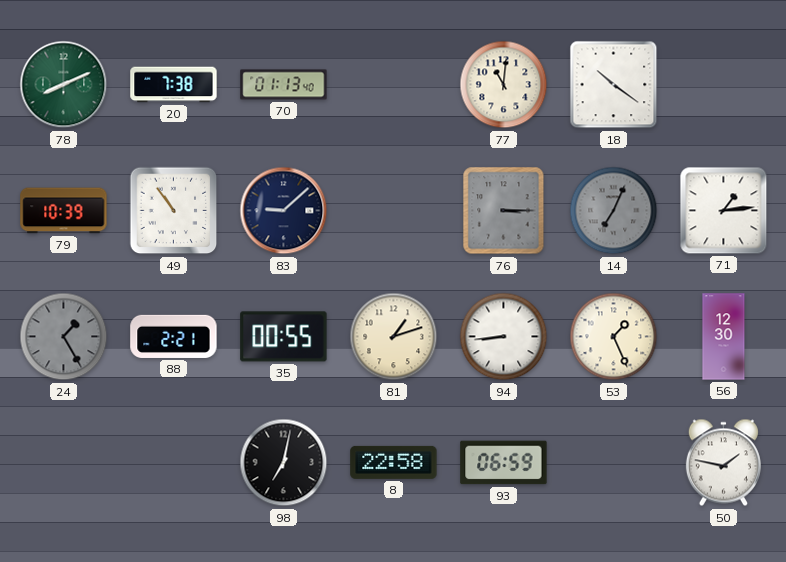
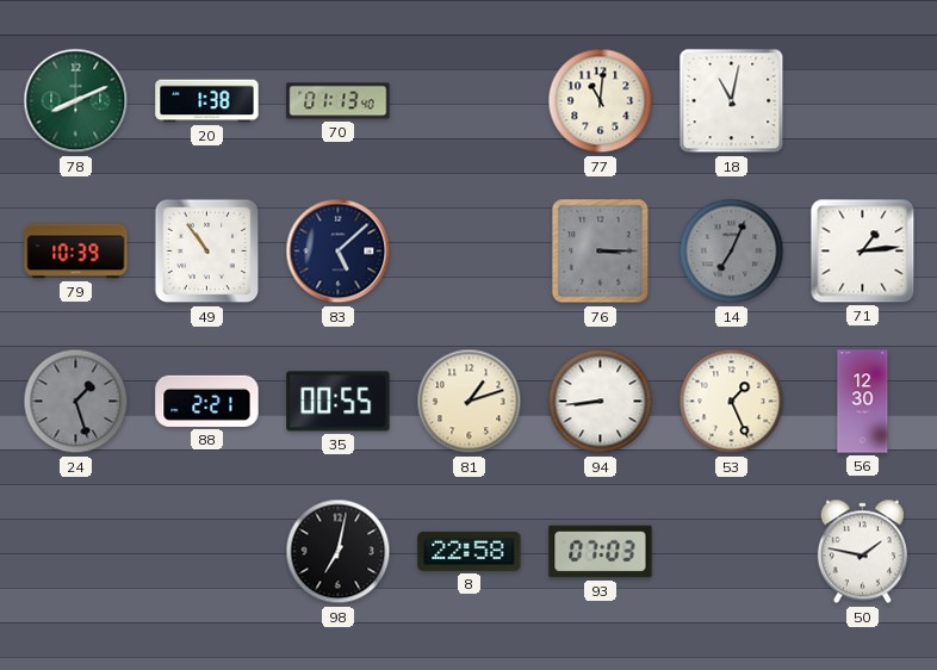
20: 7:38 -> 1:38
18: 10:21 -> 11:02
83: 9:08 -> 5:08
24: 1:25 -> 1:27
93: 06:59 -> 07:03
